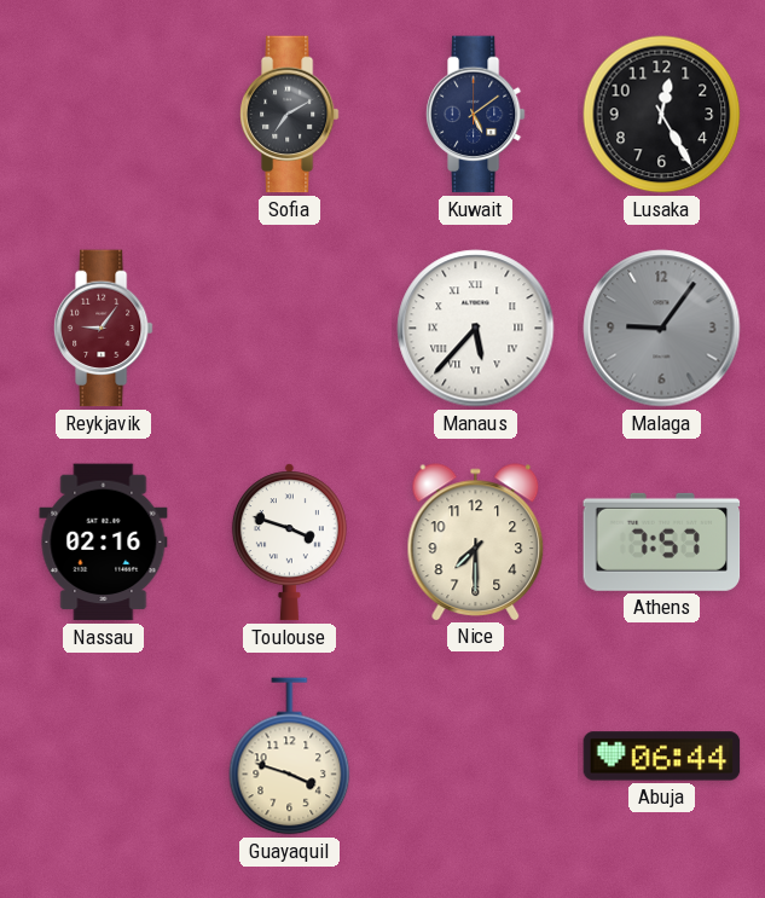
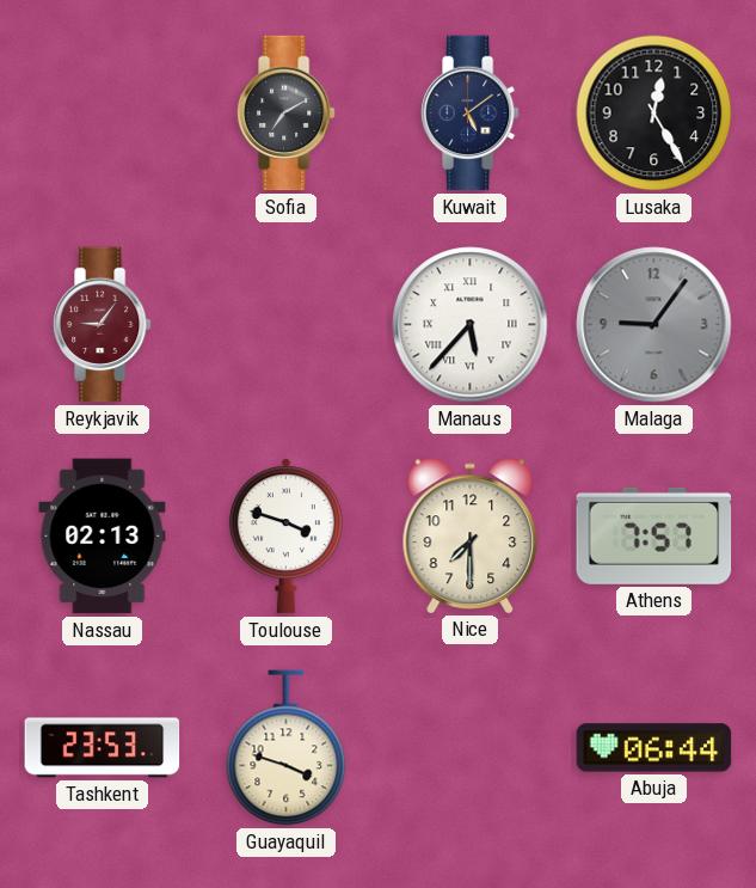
Nassau: 02:16 -> 02:13
Tashkent: none -> 23:53
